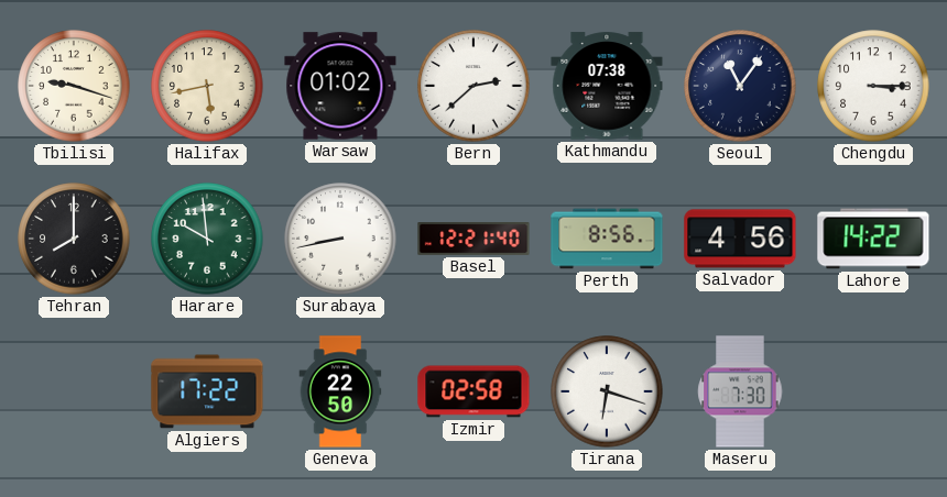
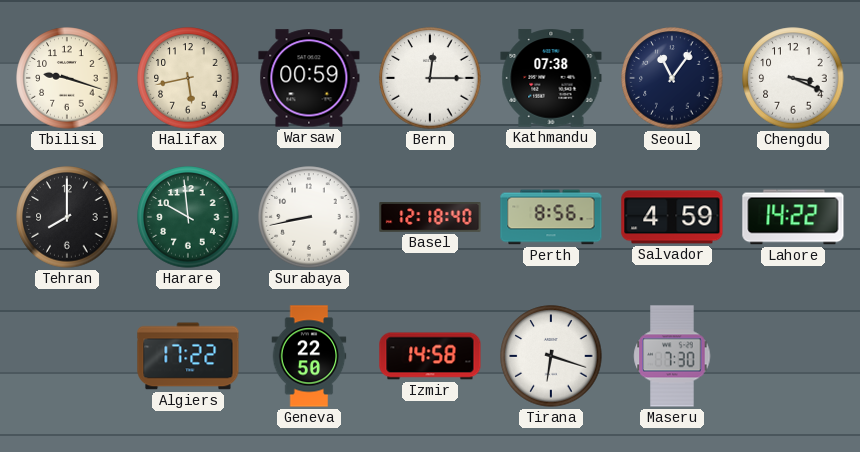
Warsaw: 01:02 -> 00:59
Bern: 2:38 -> 12:15
Chengdu: 3:15 -> 3:19
Basel: 12:21 -> 12:18
Salvador: 4:56 -> 4:59
Izmir: 02:58 -> 14:58
